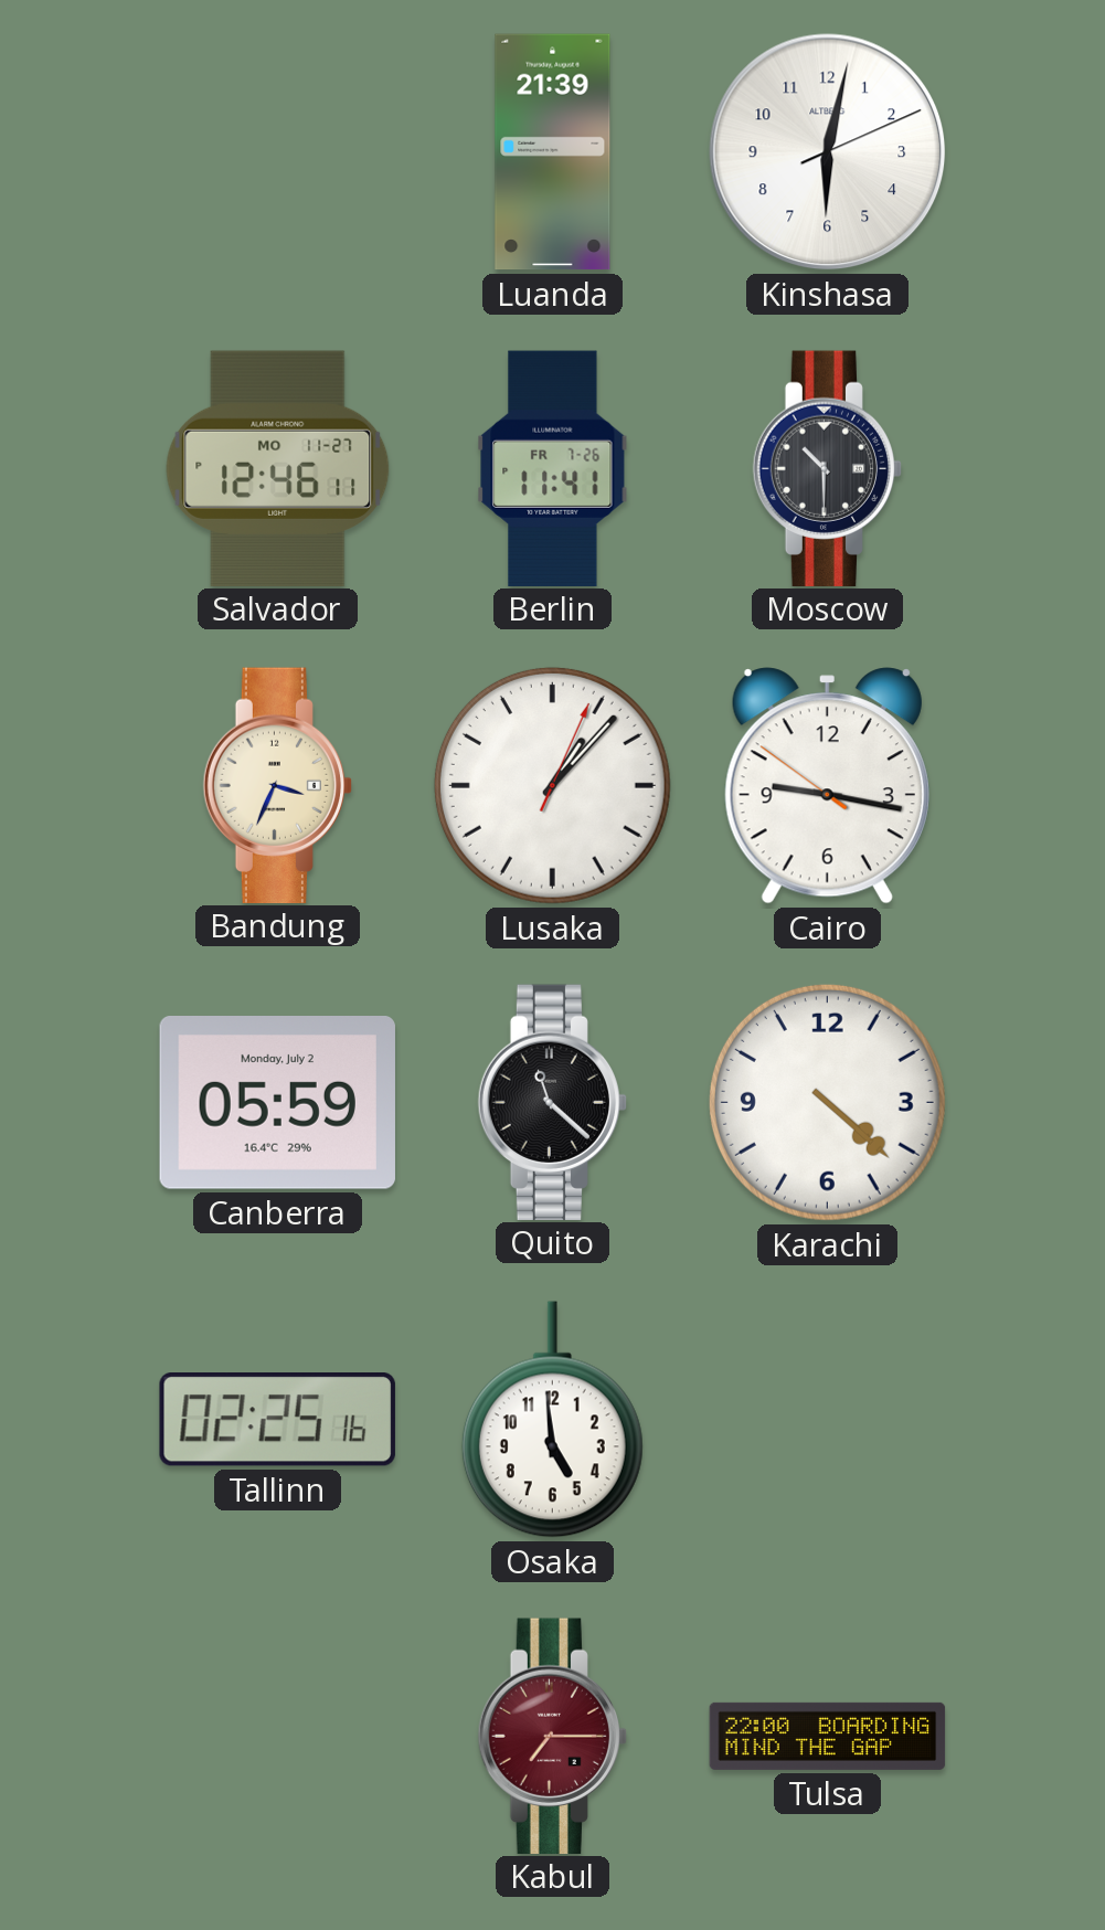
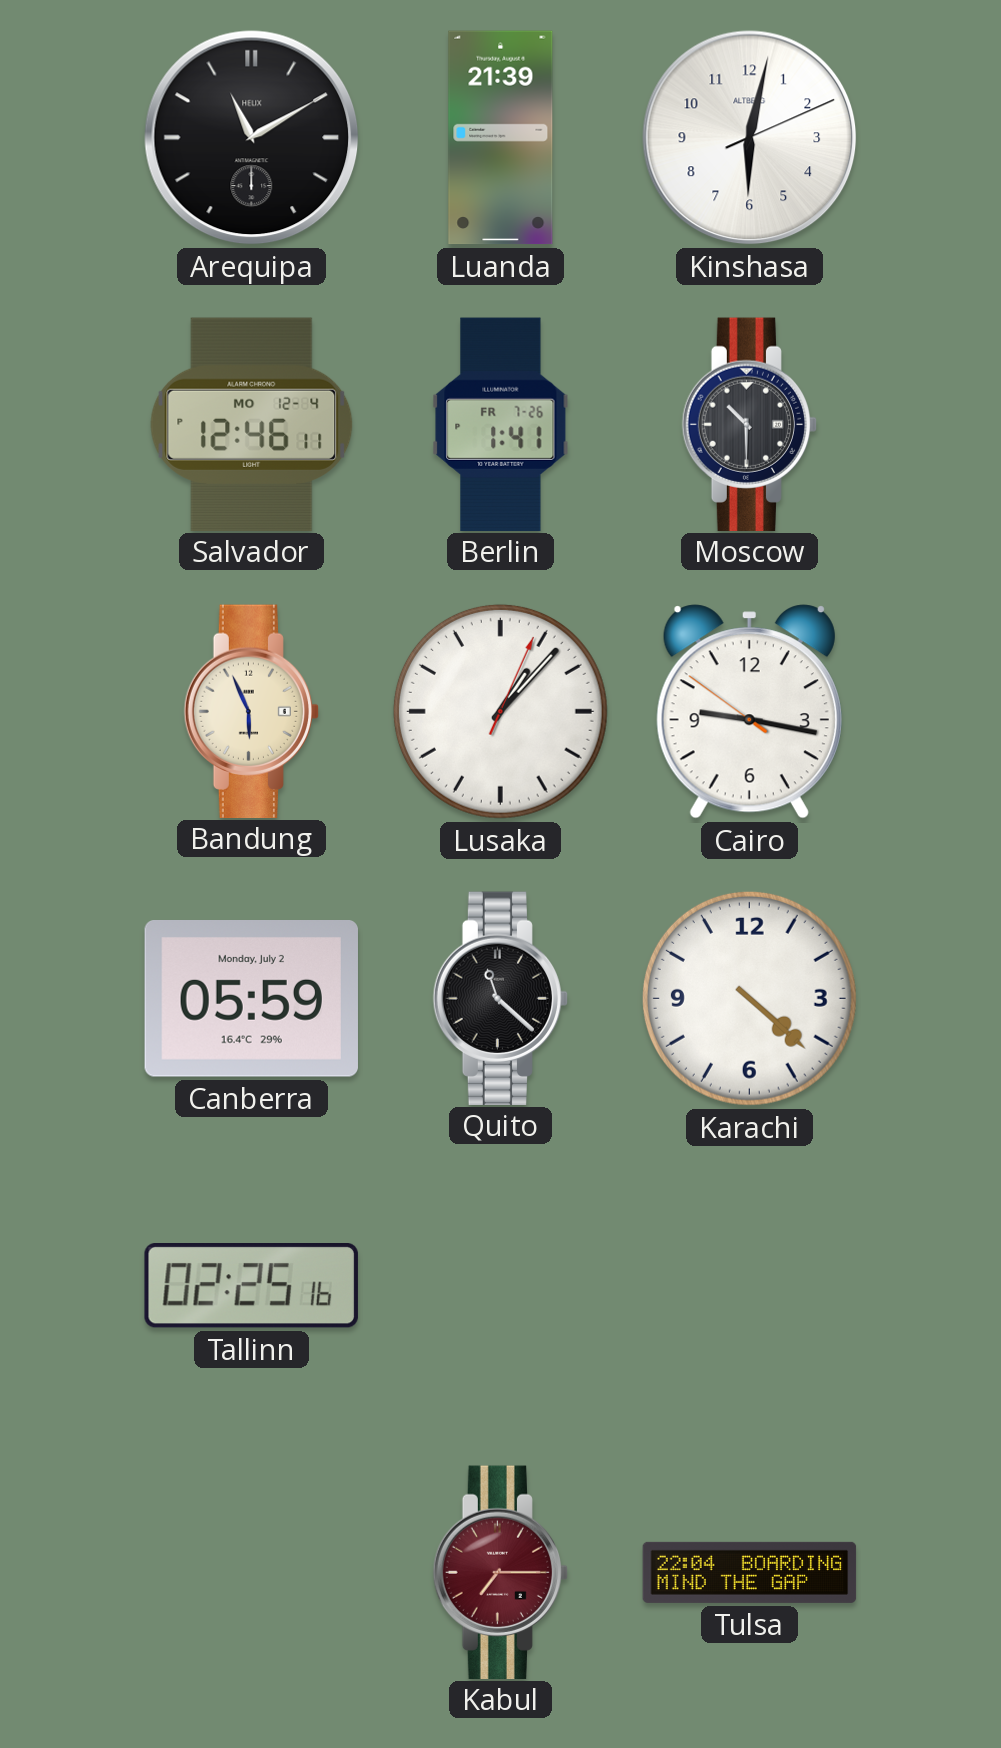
Arequipa: none -> 11:10
Salvador date: MO 11-27 -> MO 12-4
Berlin: 11:41 -> 1:41
Bandung: 3:34 -> 5:56
Osaka: 4:59 -> none
Tulsa: 22:00 -> 22:04
